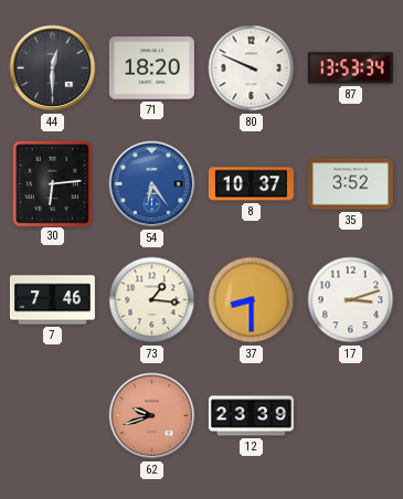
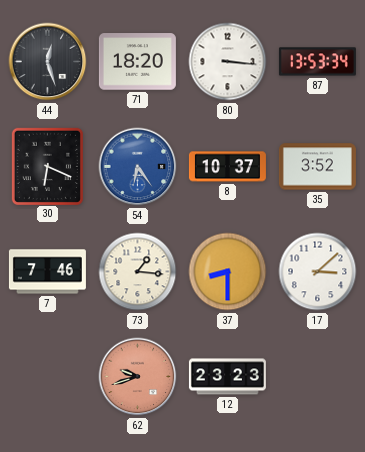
44: 12:30 -> 12:27
80: 9:49 -> 3:16
30: 6:14 -> 6:19
17: 3:12 -> 3:08
12: 23:39 -> 23:23
